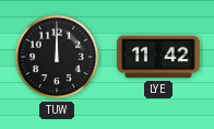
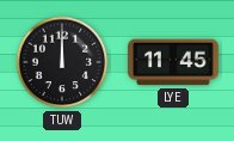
LYE: 11:42 -> 11:45
